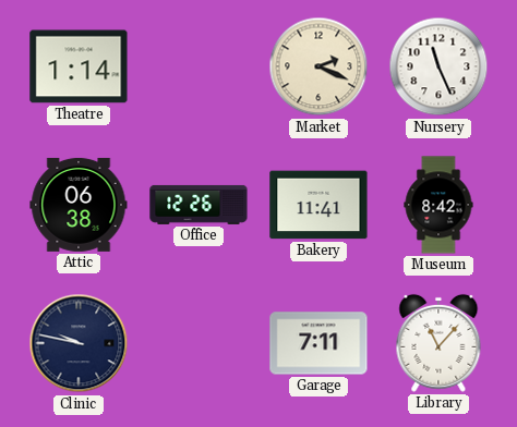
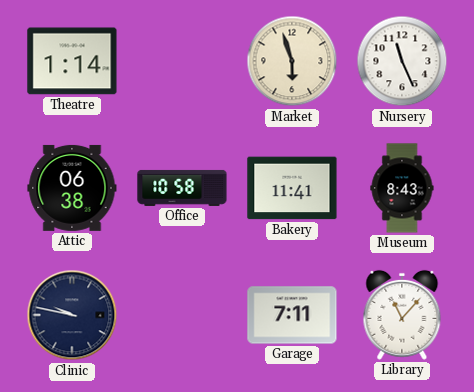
Market: 2:19 -> 5:57
Office: 12:26 -> 10:58
Museum: 8:42 -> 8:43
